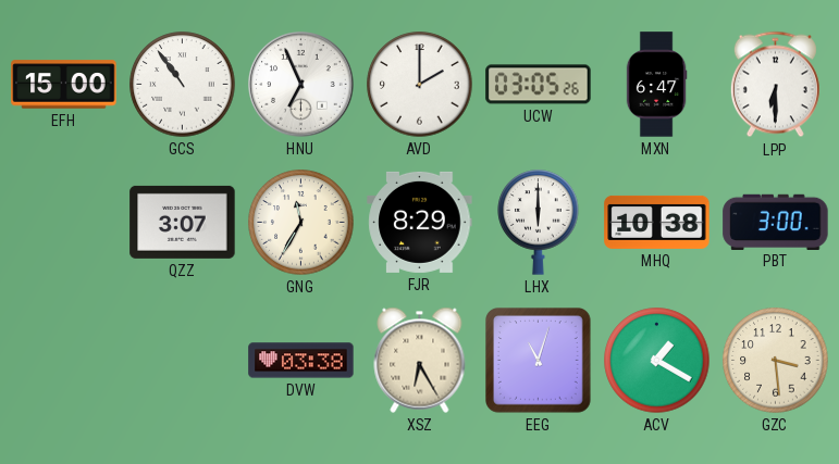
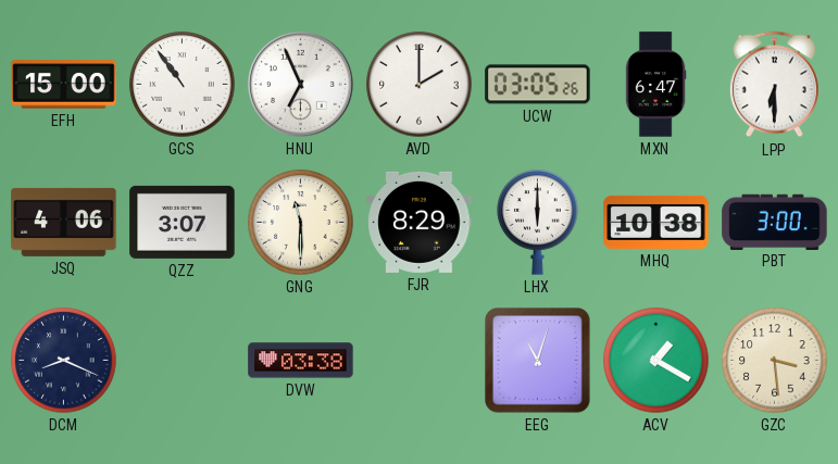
JSQ: none -> 4:06
GNG: 11:35 -> 11:30
DCM: none -> 8:19
XSZ: 6:25 -> none
